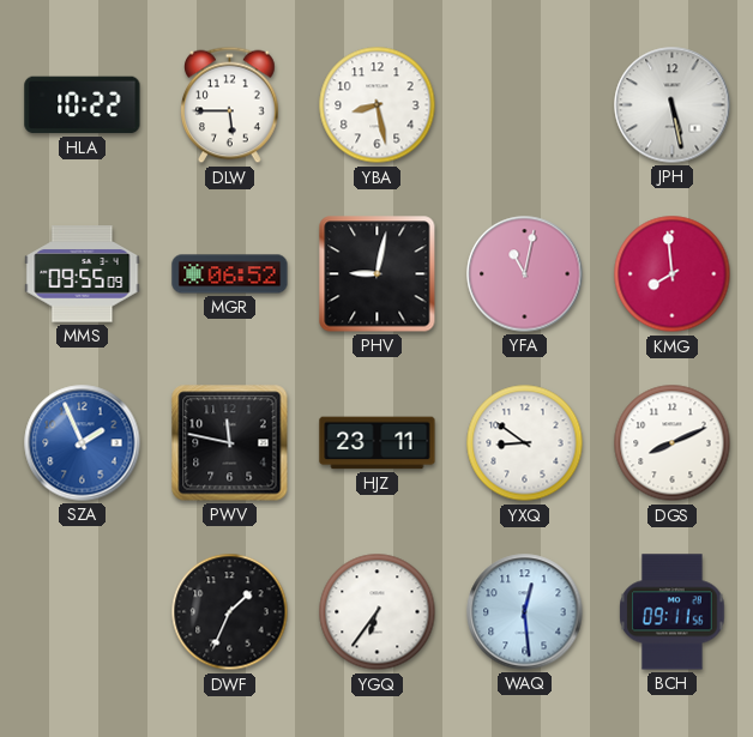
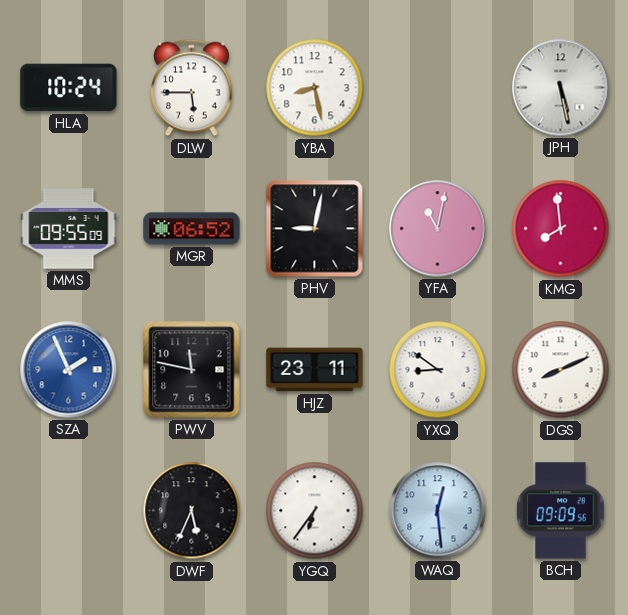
HLA: 10:22 -> 10:24
DWF: 1:34 -> 5:34
BCH: 09:11 -> 09:09
